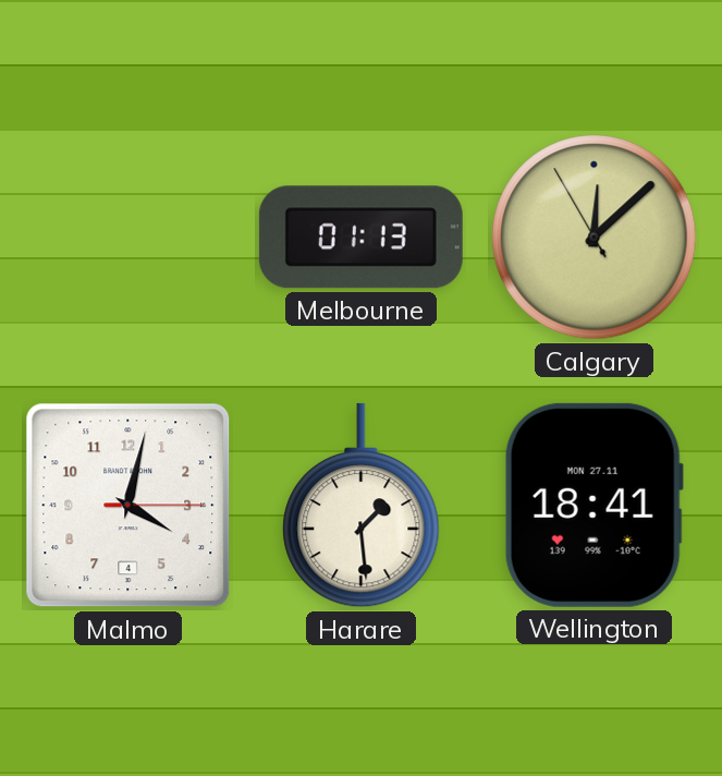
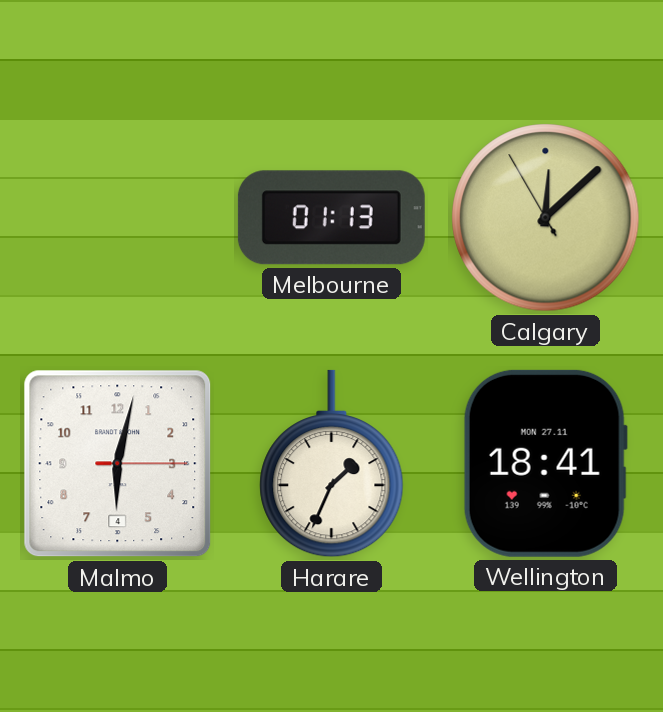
Malmo: 4:02 -> 6:02
Harare: 1:29 -> 1:34
